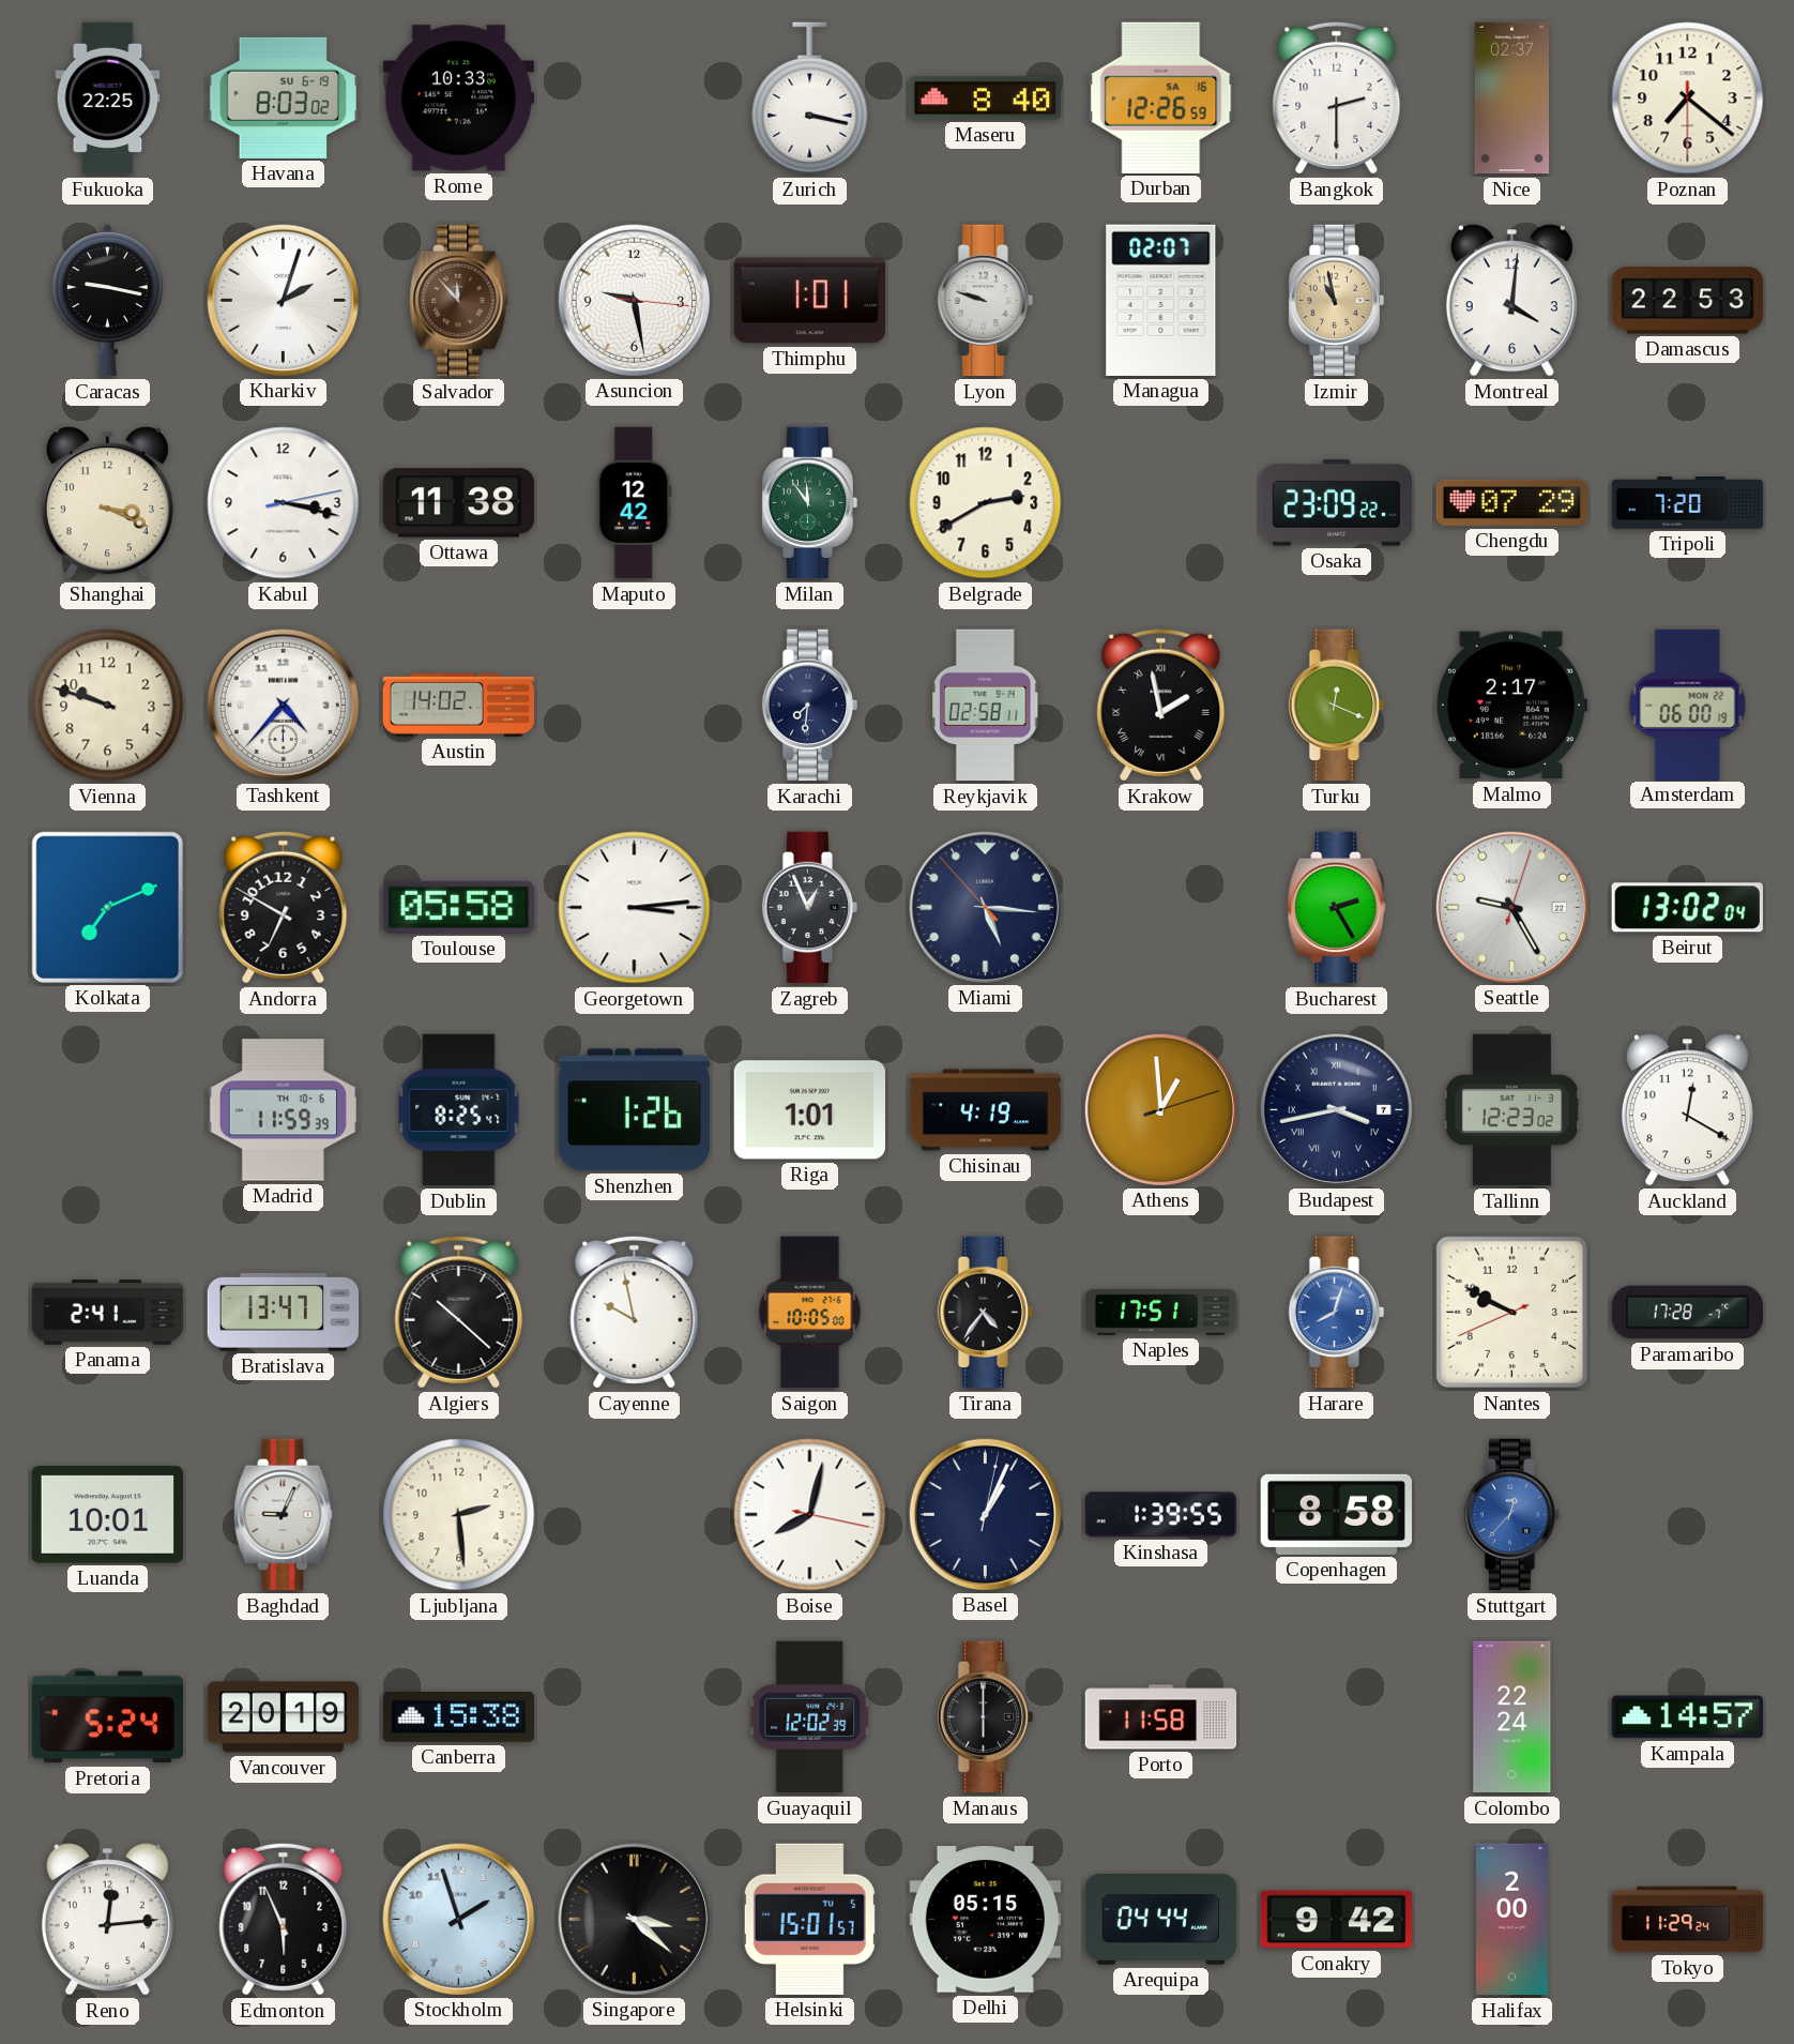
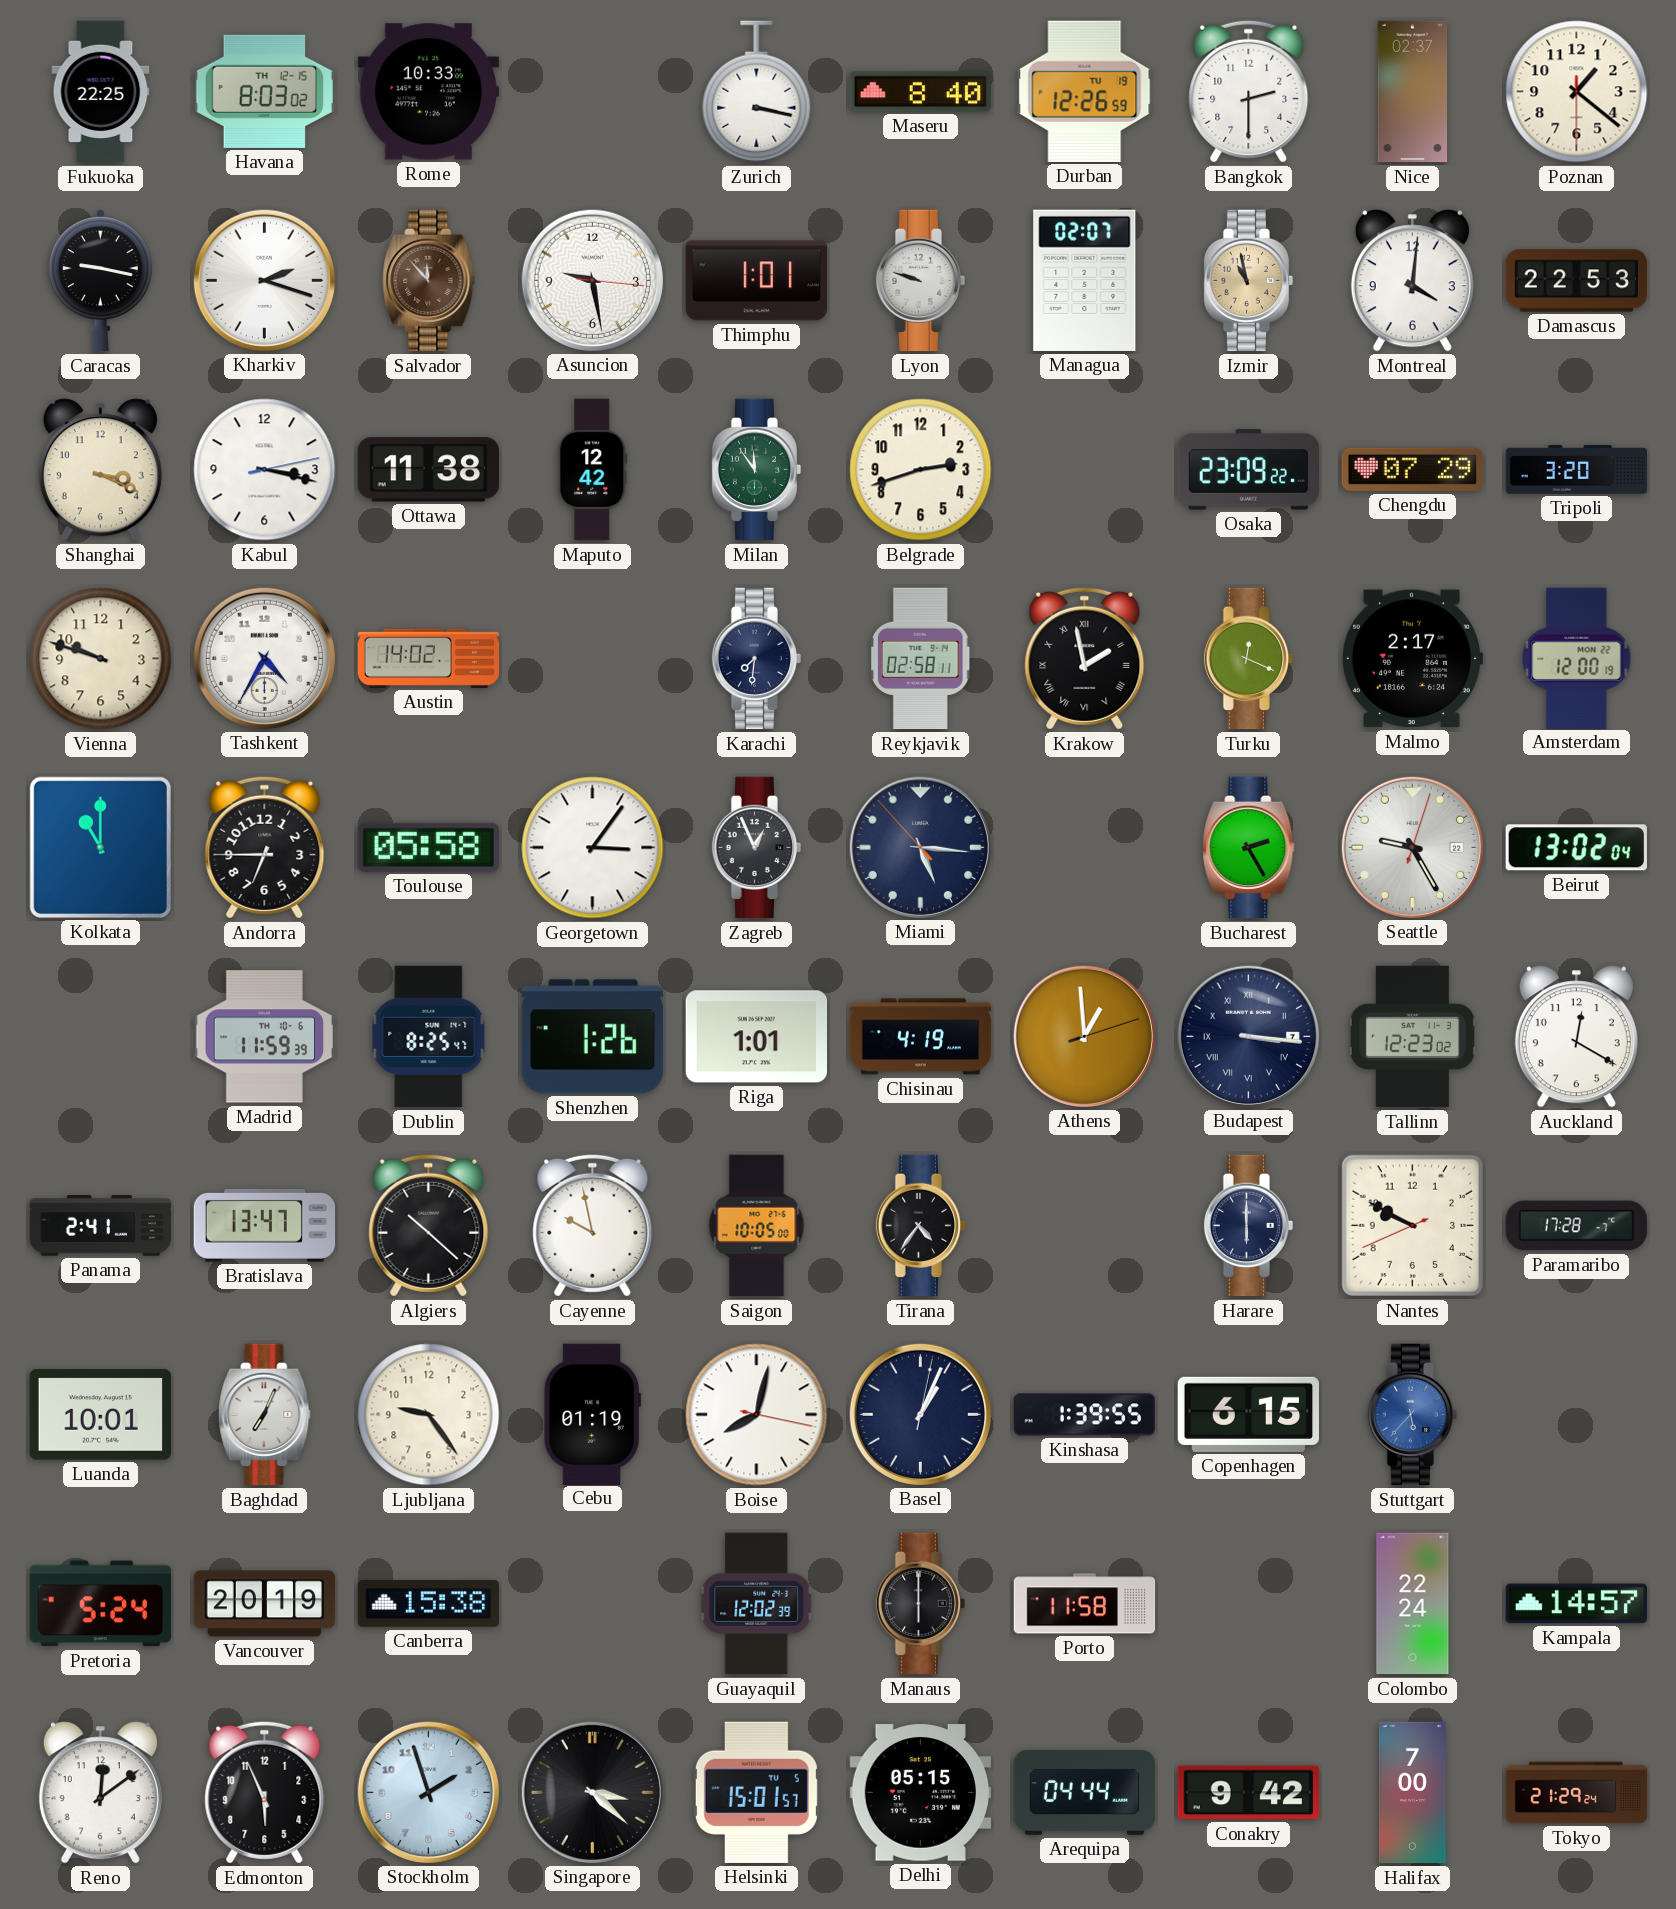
Havana date: SU 6-19 -> TH 12-15
Durban date: SA 16 -> TU 19
Poznan: 7:21 -> 1:21
Kharkiv: 2:03 -> 2:18
Belgrade: 2:40 -> 2:42
Tripoli: 7:20 -> 3:20
Tashkent: 4:37 -> 4:35
Amsterdam: 06:00 -> 12:00
Kolkata: 7:11 -> 11:00
Andorra: 6:50 -> 6:45
Georgetown: 3:14 -> 3:06
Budapest: 3:43 -> 3:16
Naples: 17:51 -> none
Harare: 8:03 -> 6:00
Harare dial: blue -> navy
Baghdad: 9:04 -> 7:04
Ljubljana: 2:29 -> 9:24
Cebu: none -> 01:19
Copenhagen: 8:58 -> 6:15
Stuttgart: 12:37 -> 5:37
Reno: 12:14 -> 12:09
Halifax: 2:00 -> 7:00
Tokyo: 11:29 -> 21:29
